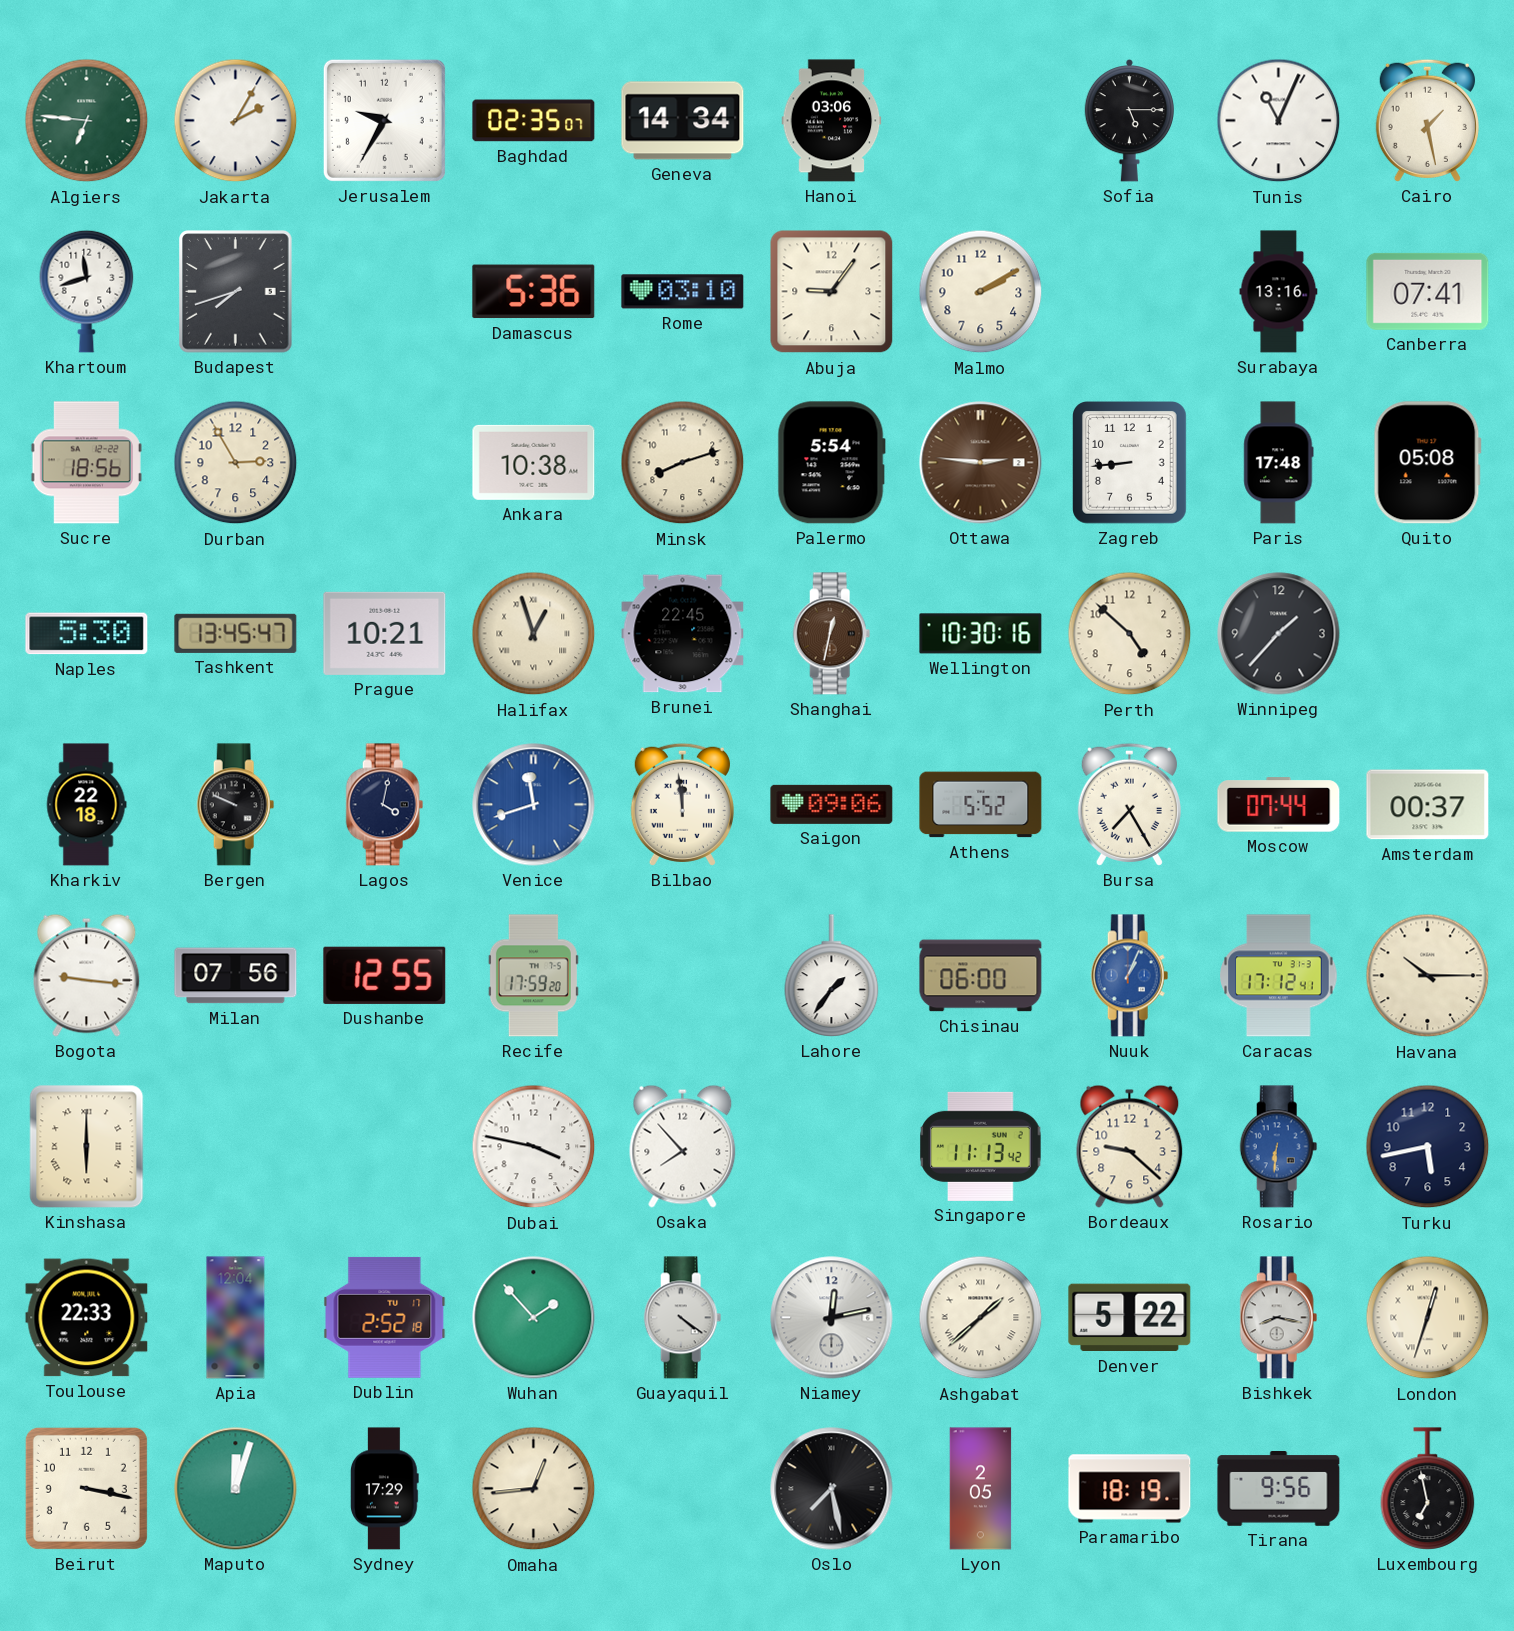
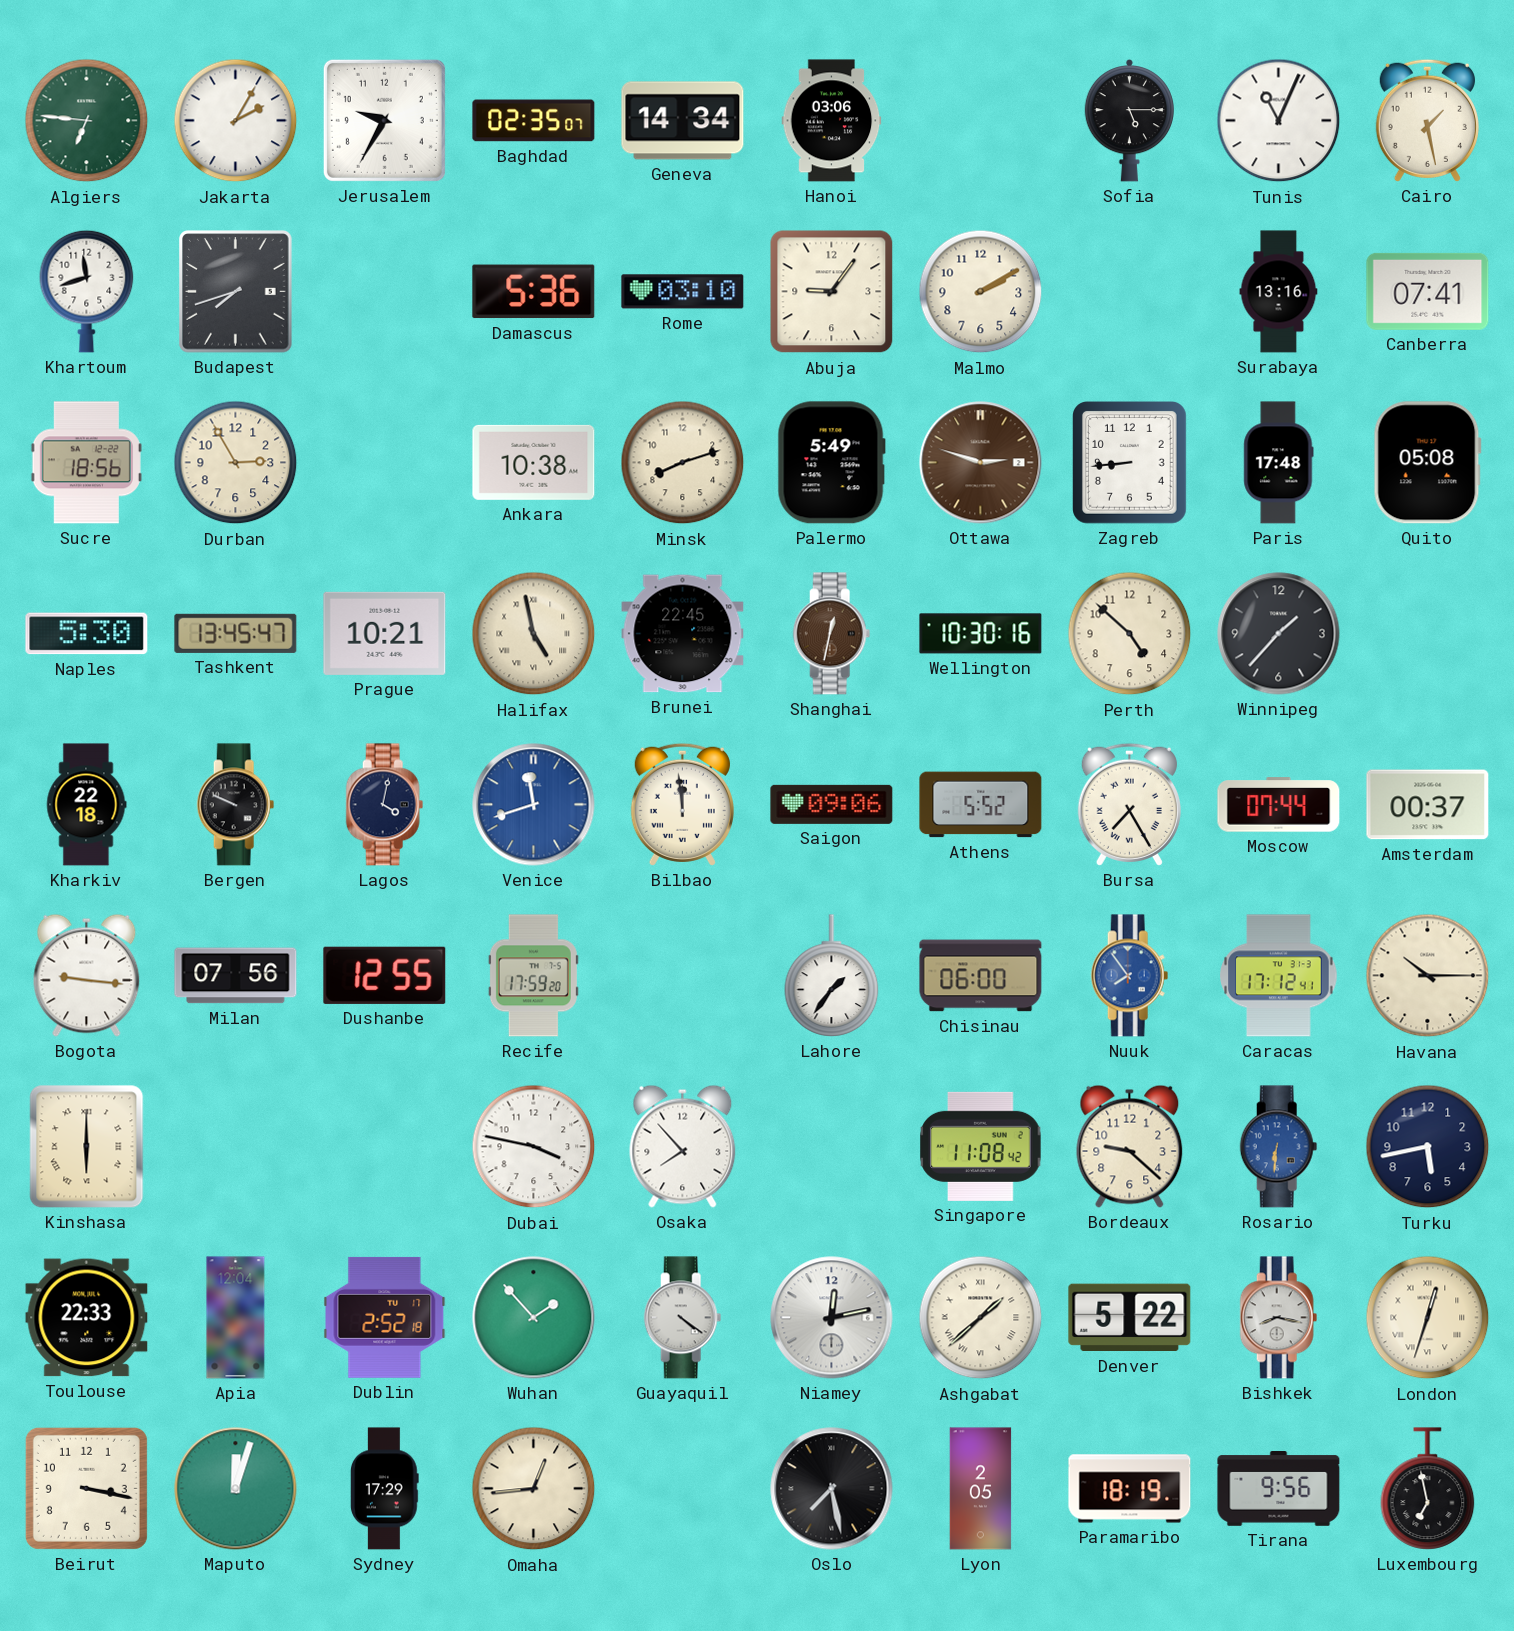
Palermo: 5:54 -> 5:49
Ottawa: 2:46 -> 2:48
Halifax: 12:57 -> 4:58
Nuuk: 1:04 -> 7:54
Singapore: 11:13 -> 11:08
